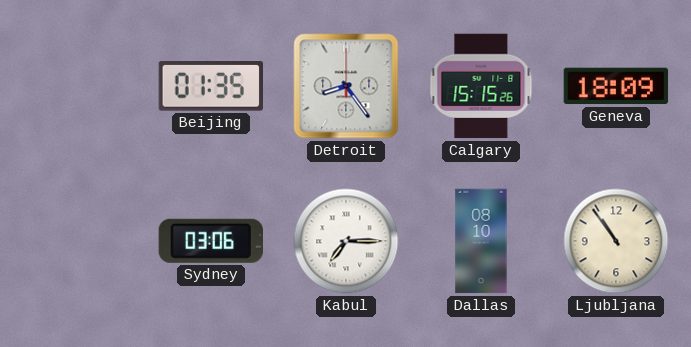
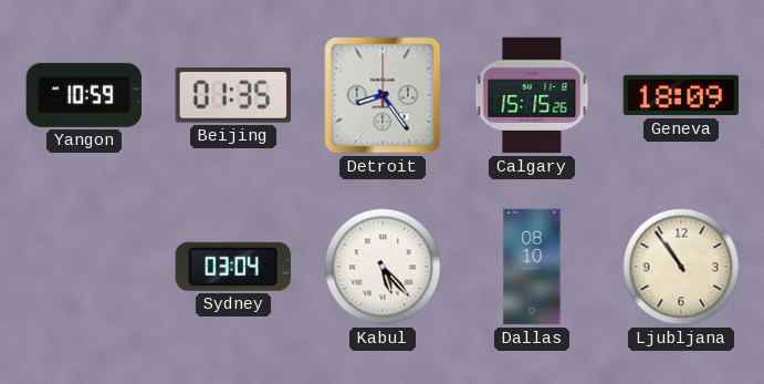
Yangon: none -> 10:59
Sydney: 03:06 -> 03:04
Kabul: 7:15 -> 5:23
